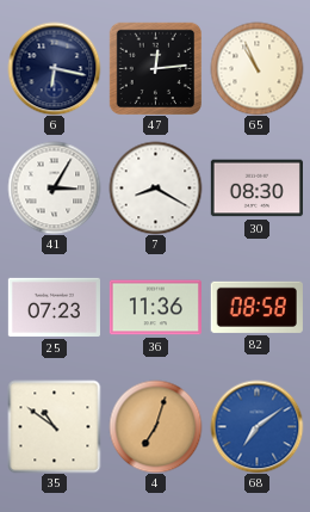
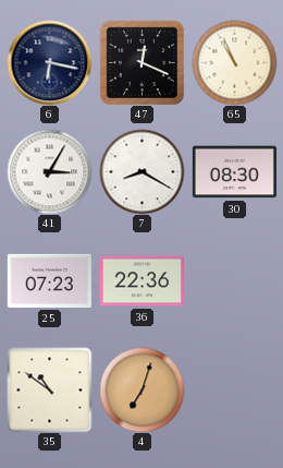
47: 12:14 -> 12:19
36: 11:36 -> 22:36
82: 08:58 -> none
68: 7:09 -> none
